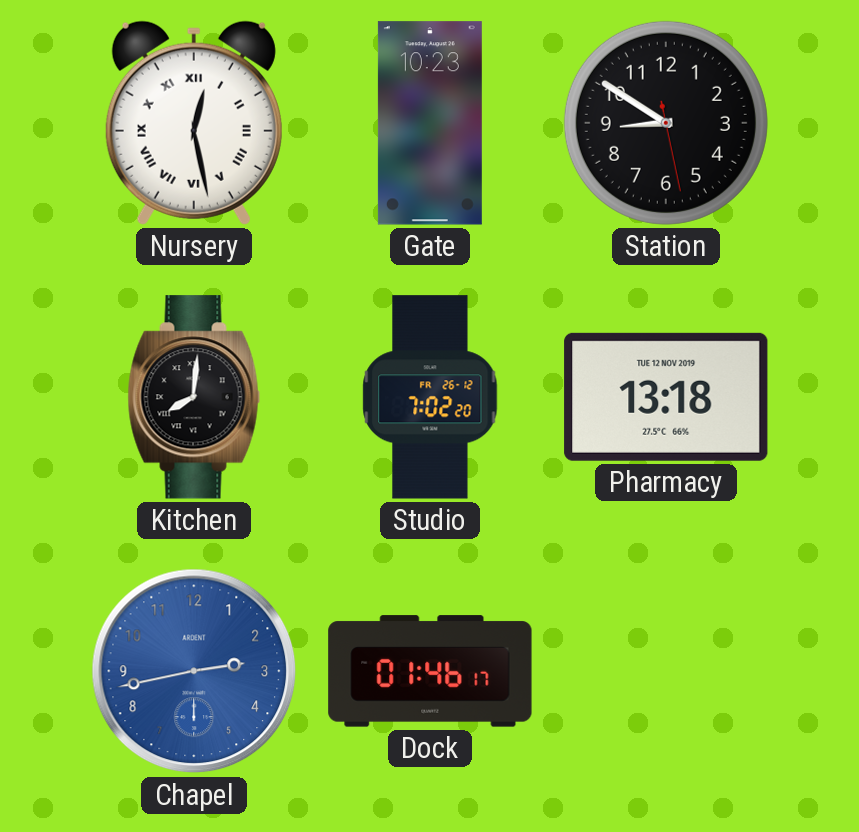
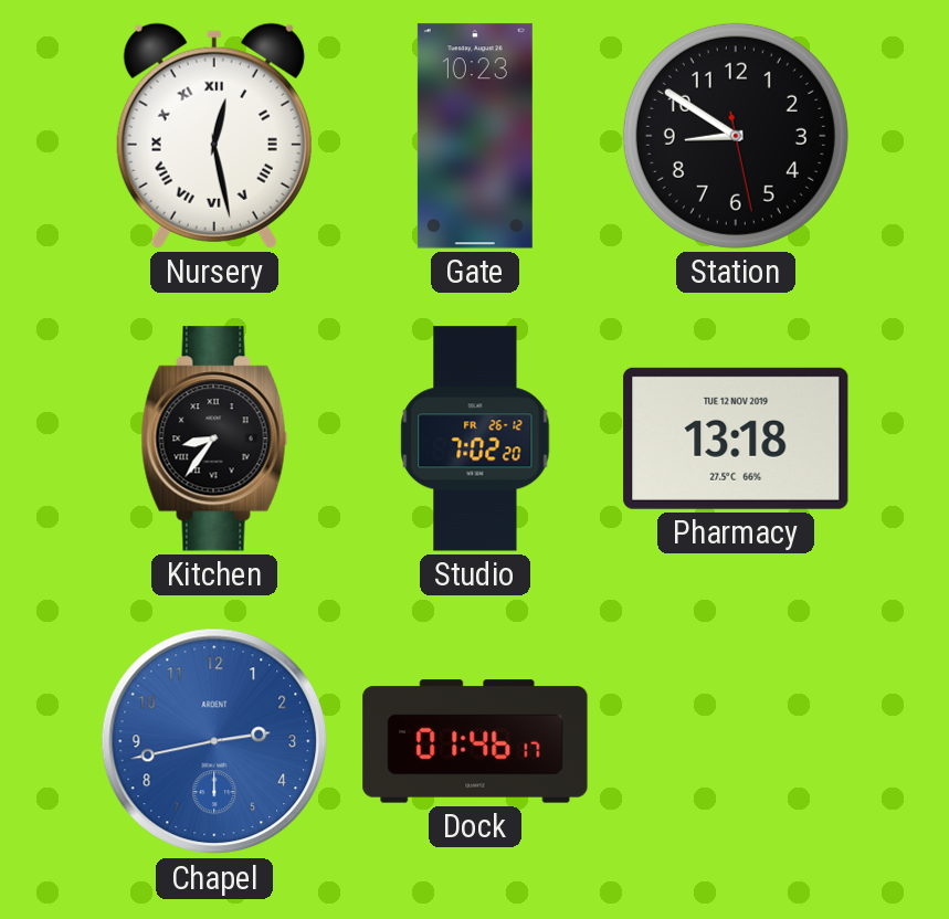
Kitchen: 8:01 -> 8:36
